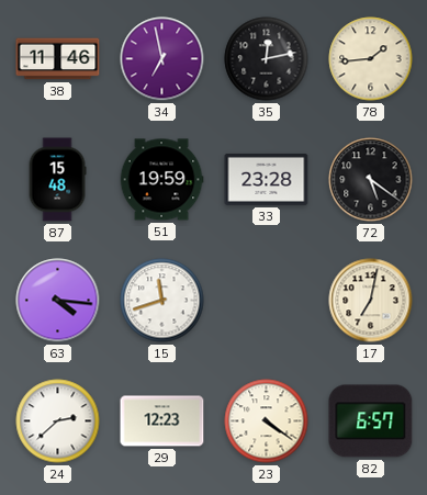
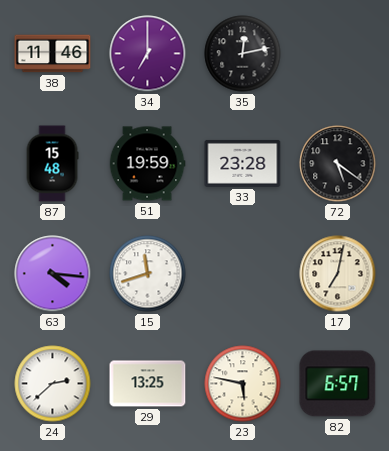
34: 6:58 -> 7:00
78: 1:44 -> none
29: 12:23 -> 13:25
23: 4:21 -> 5:47
